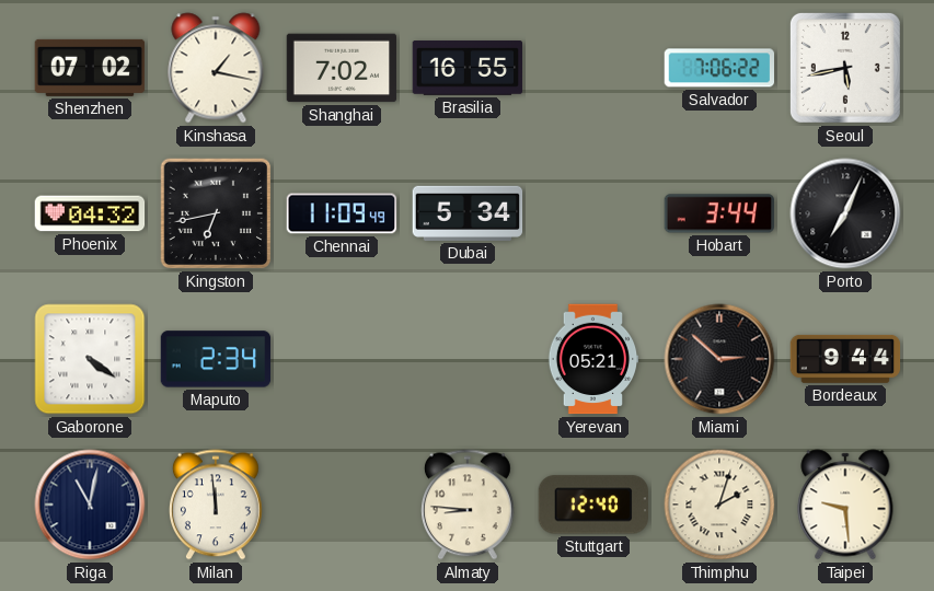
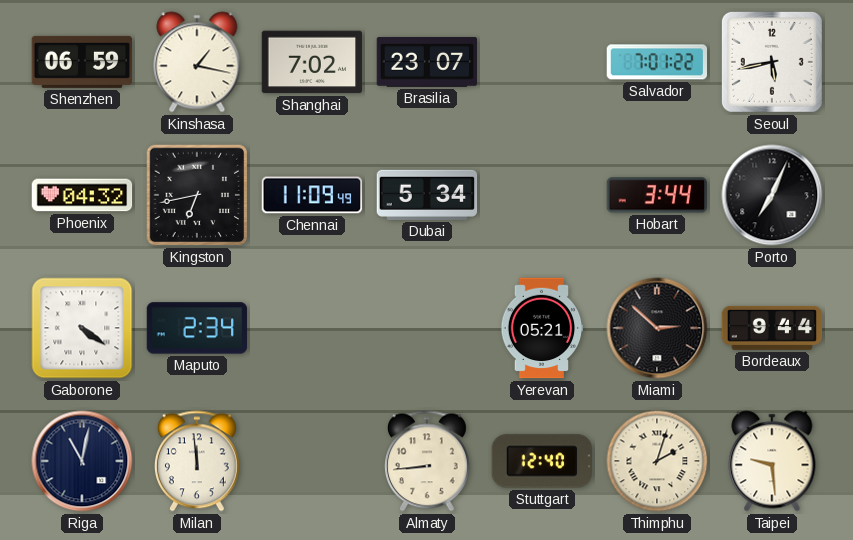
Shenzhen: 07:02 -> 06:59
Brasilia: 16:55 -> 23:07
Salvador: 7:06 -> 7:01
Almaty: 8:46 -> 8:44
